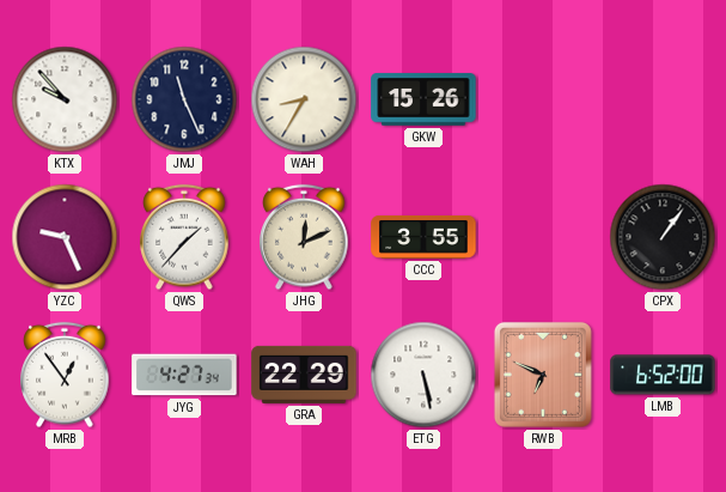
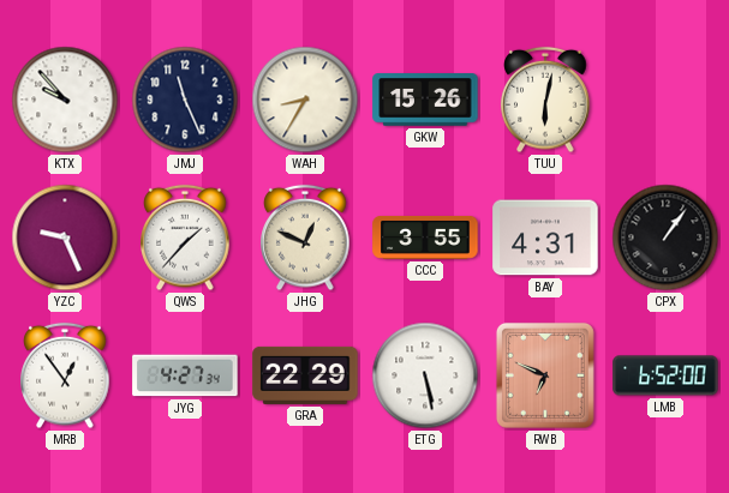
TUU: none -> 6:02
JHG: 12:11 -> 12:49
BAY: none -> 4:31
